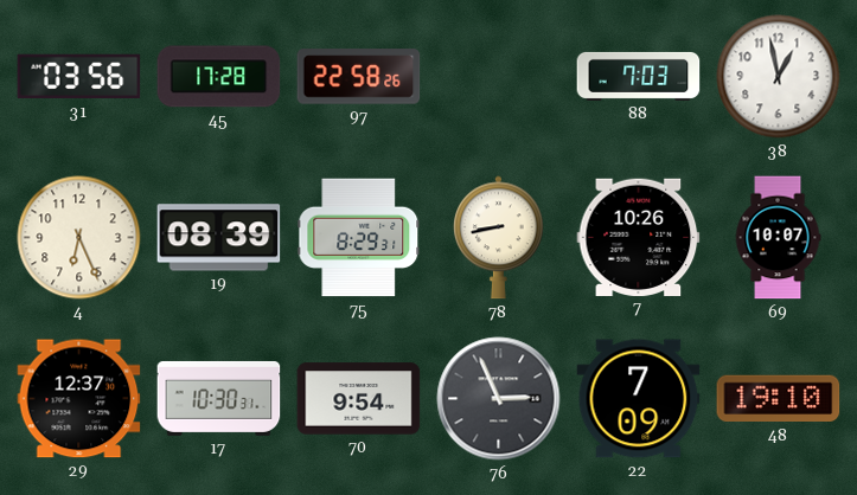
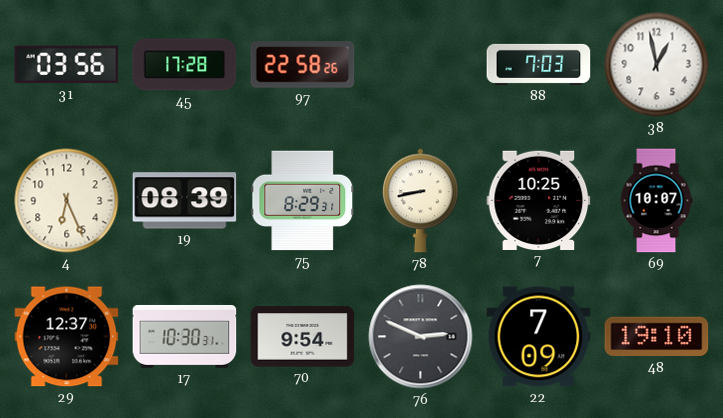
7: 10:26 -> 10:25
76: 2:56 -> 2:49
